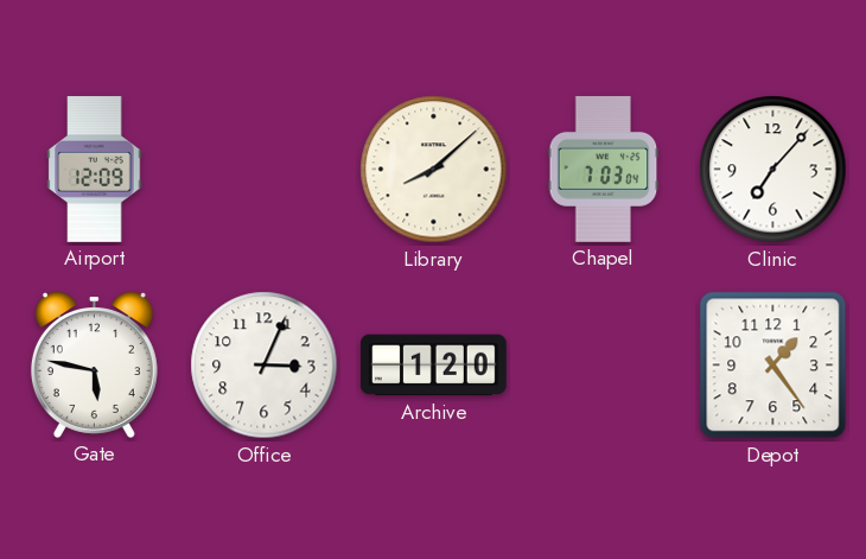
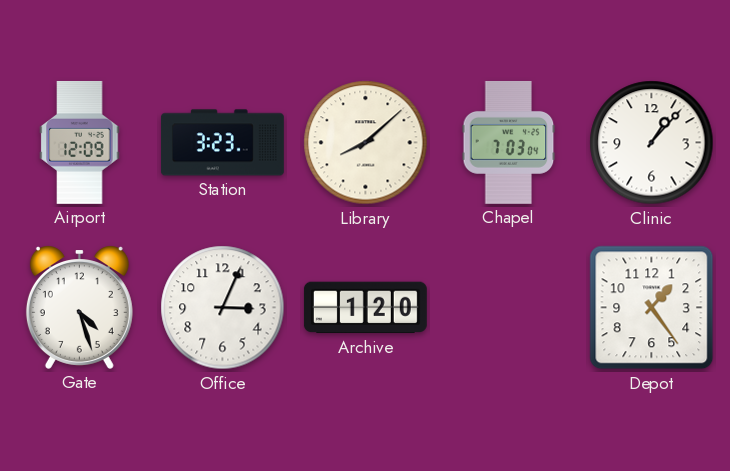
Station: none -> 3:23
Clinic: 7:07 -> 1:07
Gate: 5:47 -> 4:27
